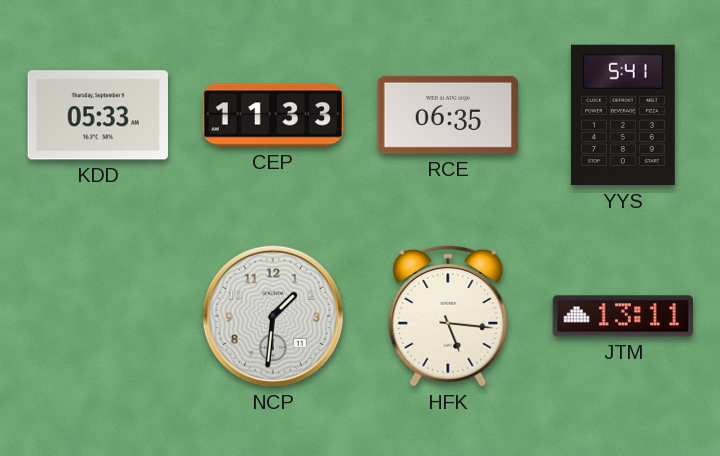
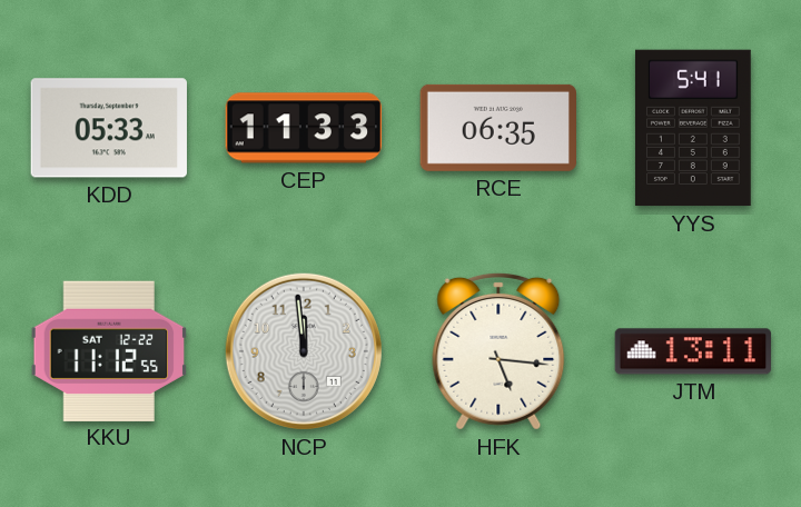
KKU: none -> 11:12
NCP: 1:31 -> 11:59
